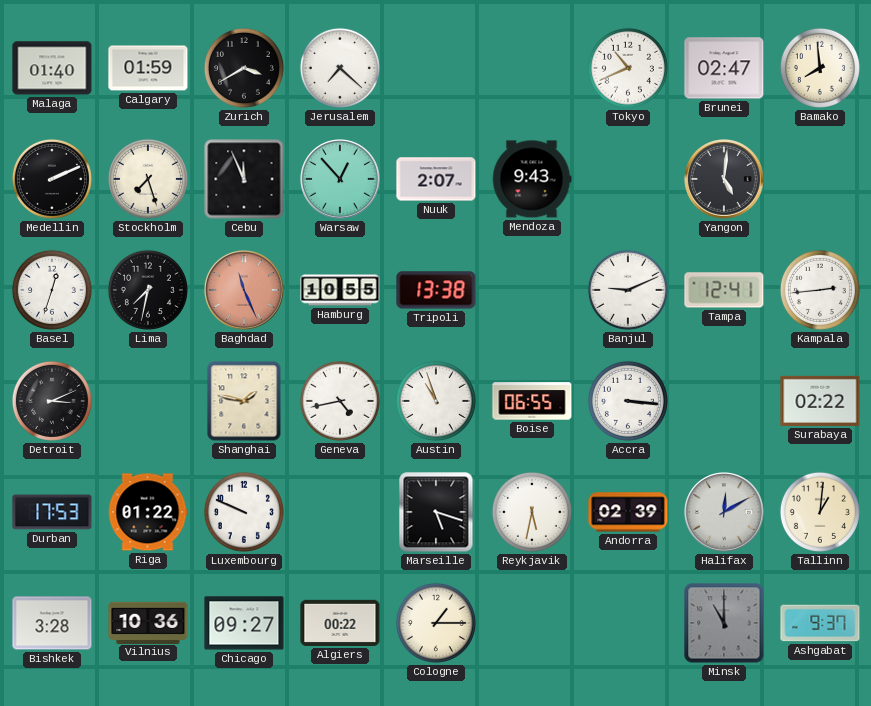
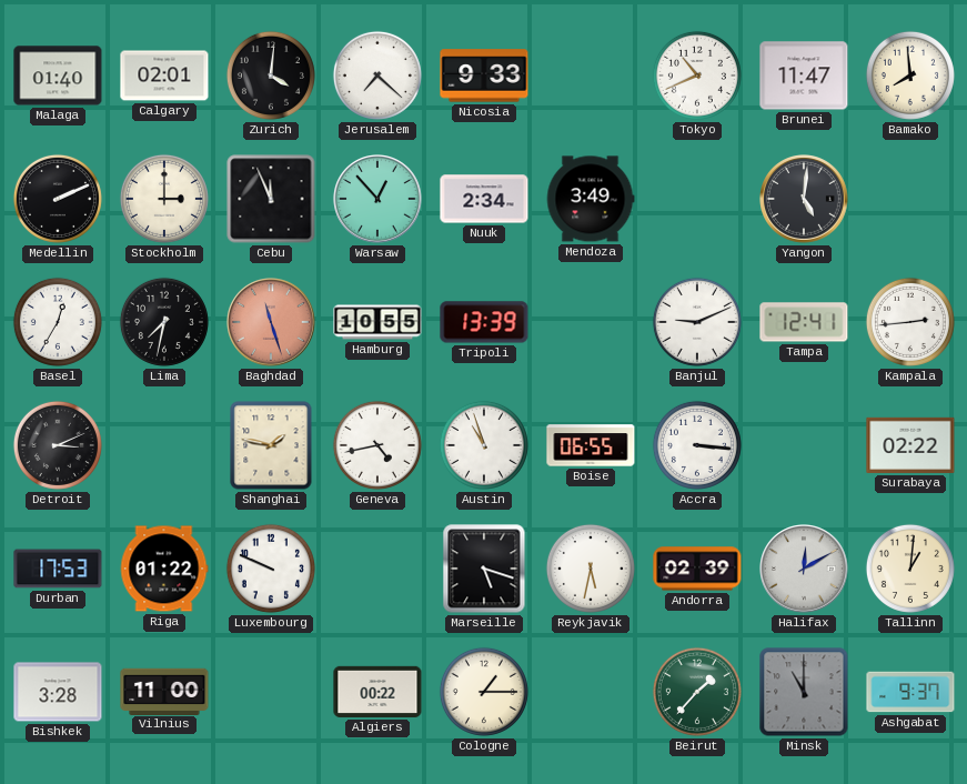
Calgary: 01:59 -> 02:01
Zurich: 3:40 -> 4:01
Nicosia: none -> 9:33
Brunei: 02:47 -> 11:47
Stockholm: 7:27 -> 3:00
Nuuk: 2:07 -> 2:34
Mendoza: 9:43 -> 3:49
Basel: 12:33 -> 12:35
Baghdad: 11:26 -> 11:27
Tripoli: 13:38 -> 13:39
Vilnius: 10:36 -> 11:00
Chicago: 09:27 -> none
Beirut: none -> 1:37
